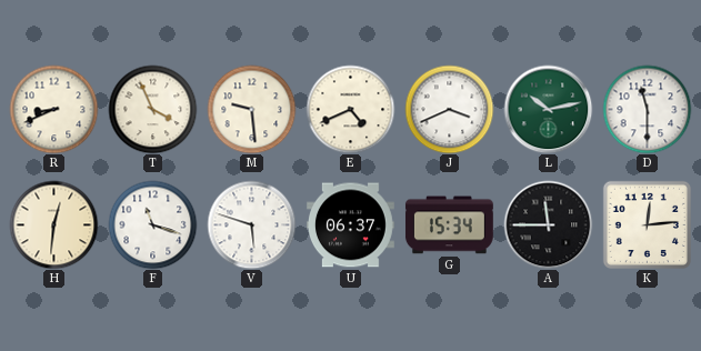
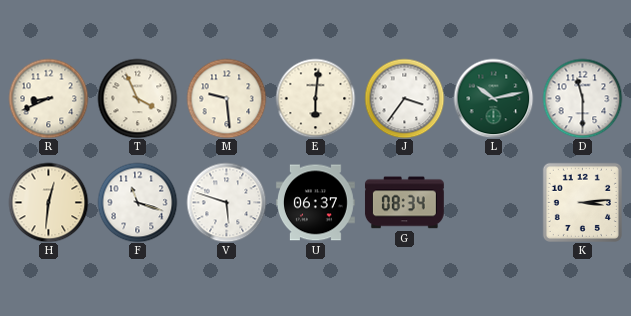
E: 4:41 -> 6:01
J: 3:41 -> 3:36
G: 15:34 -> 08:34
A: 11:45 -> none
K: 12:14 -> 3:14
